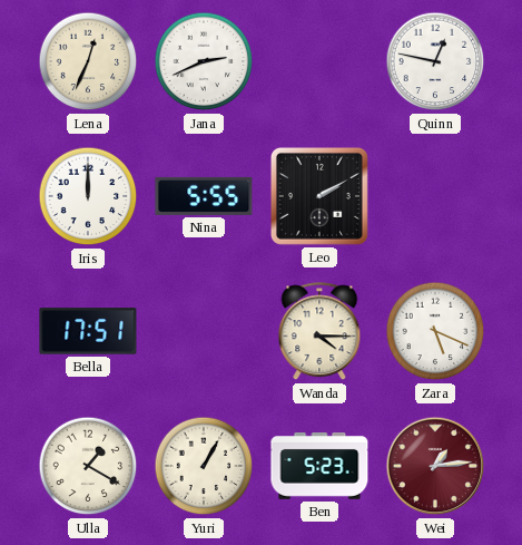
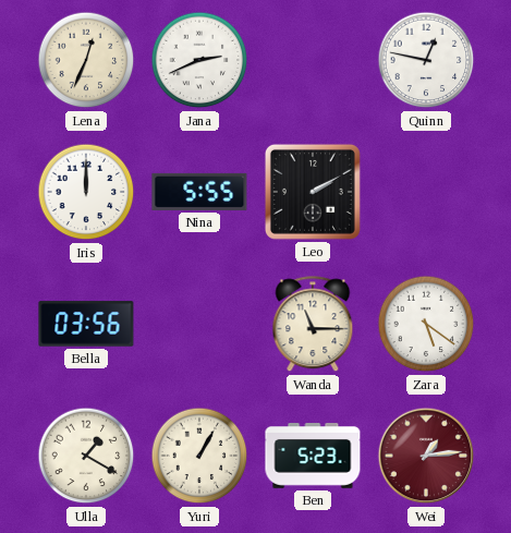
Bella: 17:51 -> 03:56
Wanda: 4:15 -> 11:15
Zara: 5:19 -> 5:21
